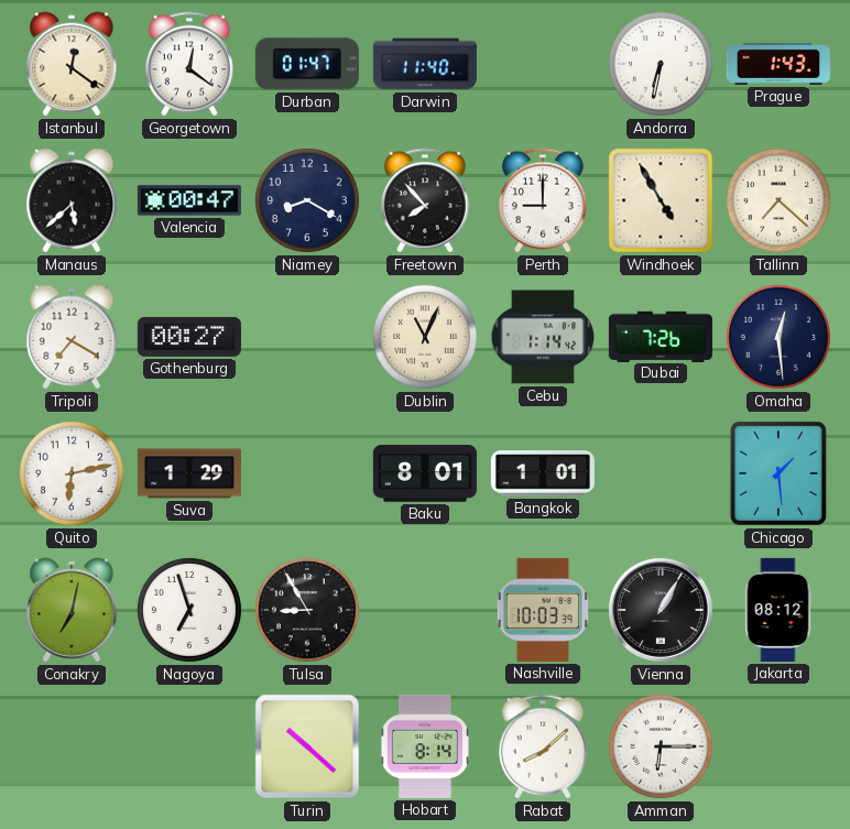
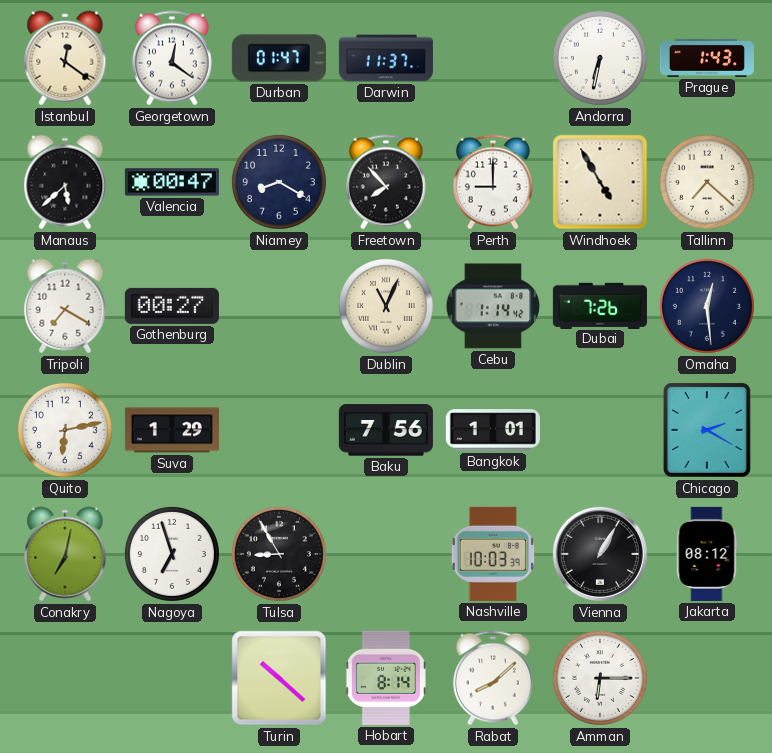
Darwin: 11:40 -> 11:37
Baku: 8:01 -> 7:56
Chicago: 1:29 -> 2:20
